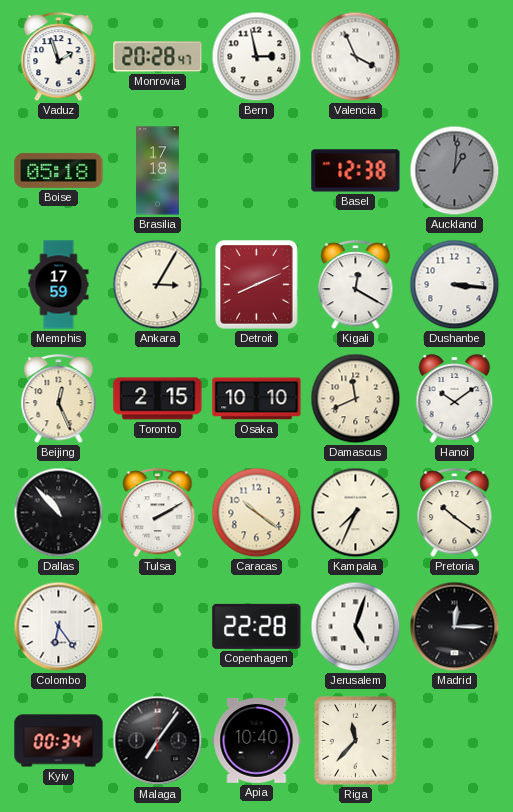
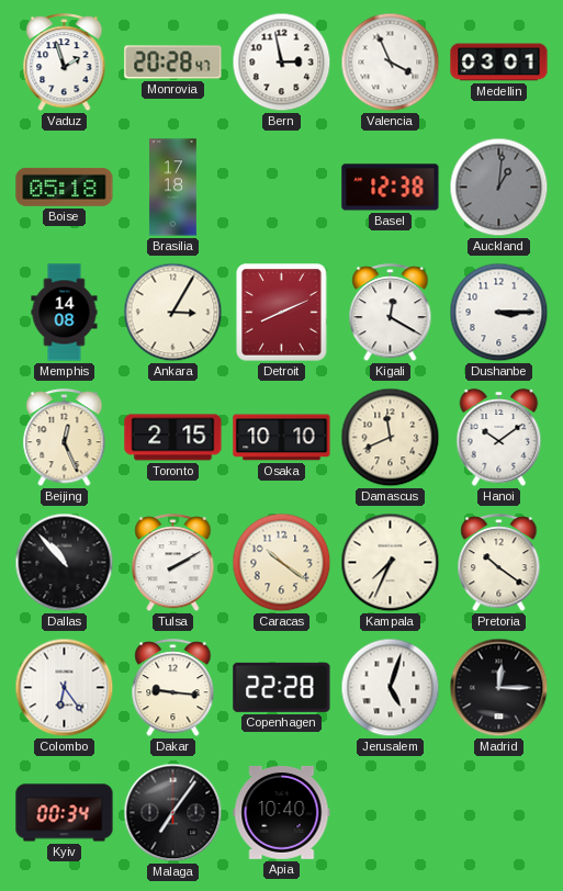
Medellin: none -> 03:01
Memphis: 17:59 -> 14:08
Dushanbe: 3:16 -> 3:15
Dakar: none -> 9:16
Riga: 11:37 -> none
